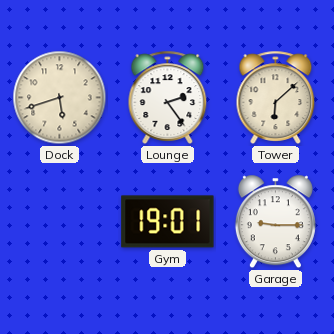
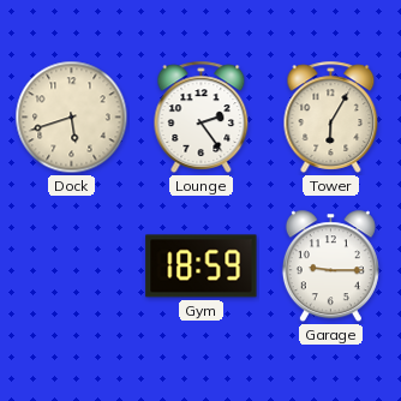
Tower: 6:08 -> 6:05
Gym: 19:01 -> 18:59
